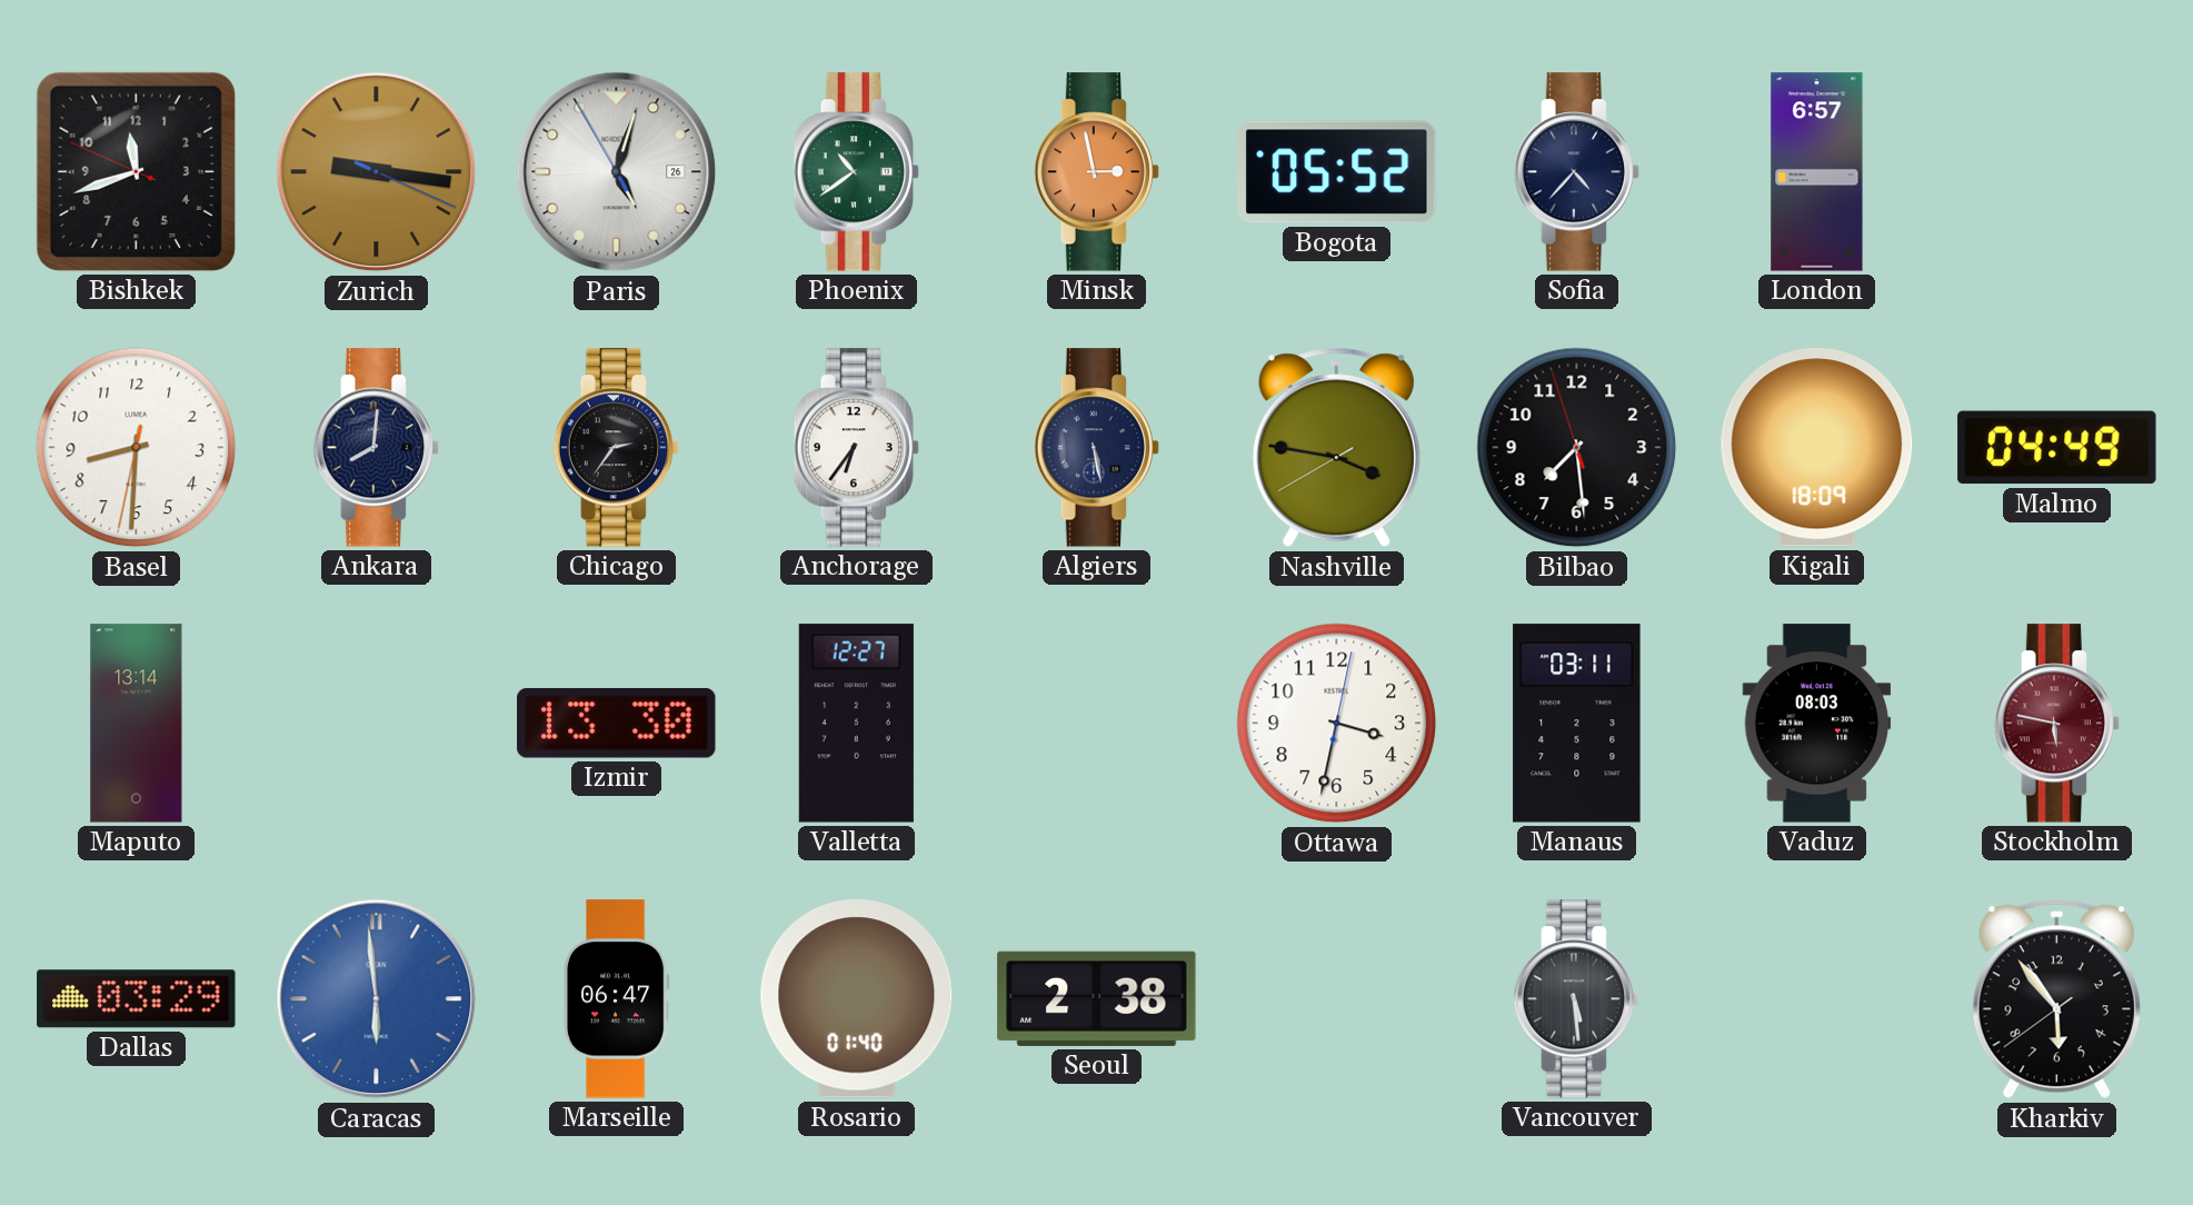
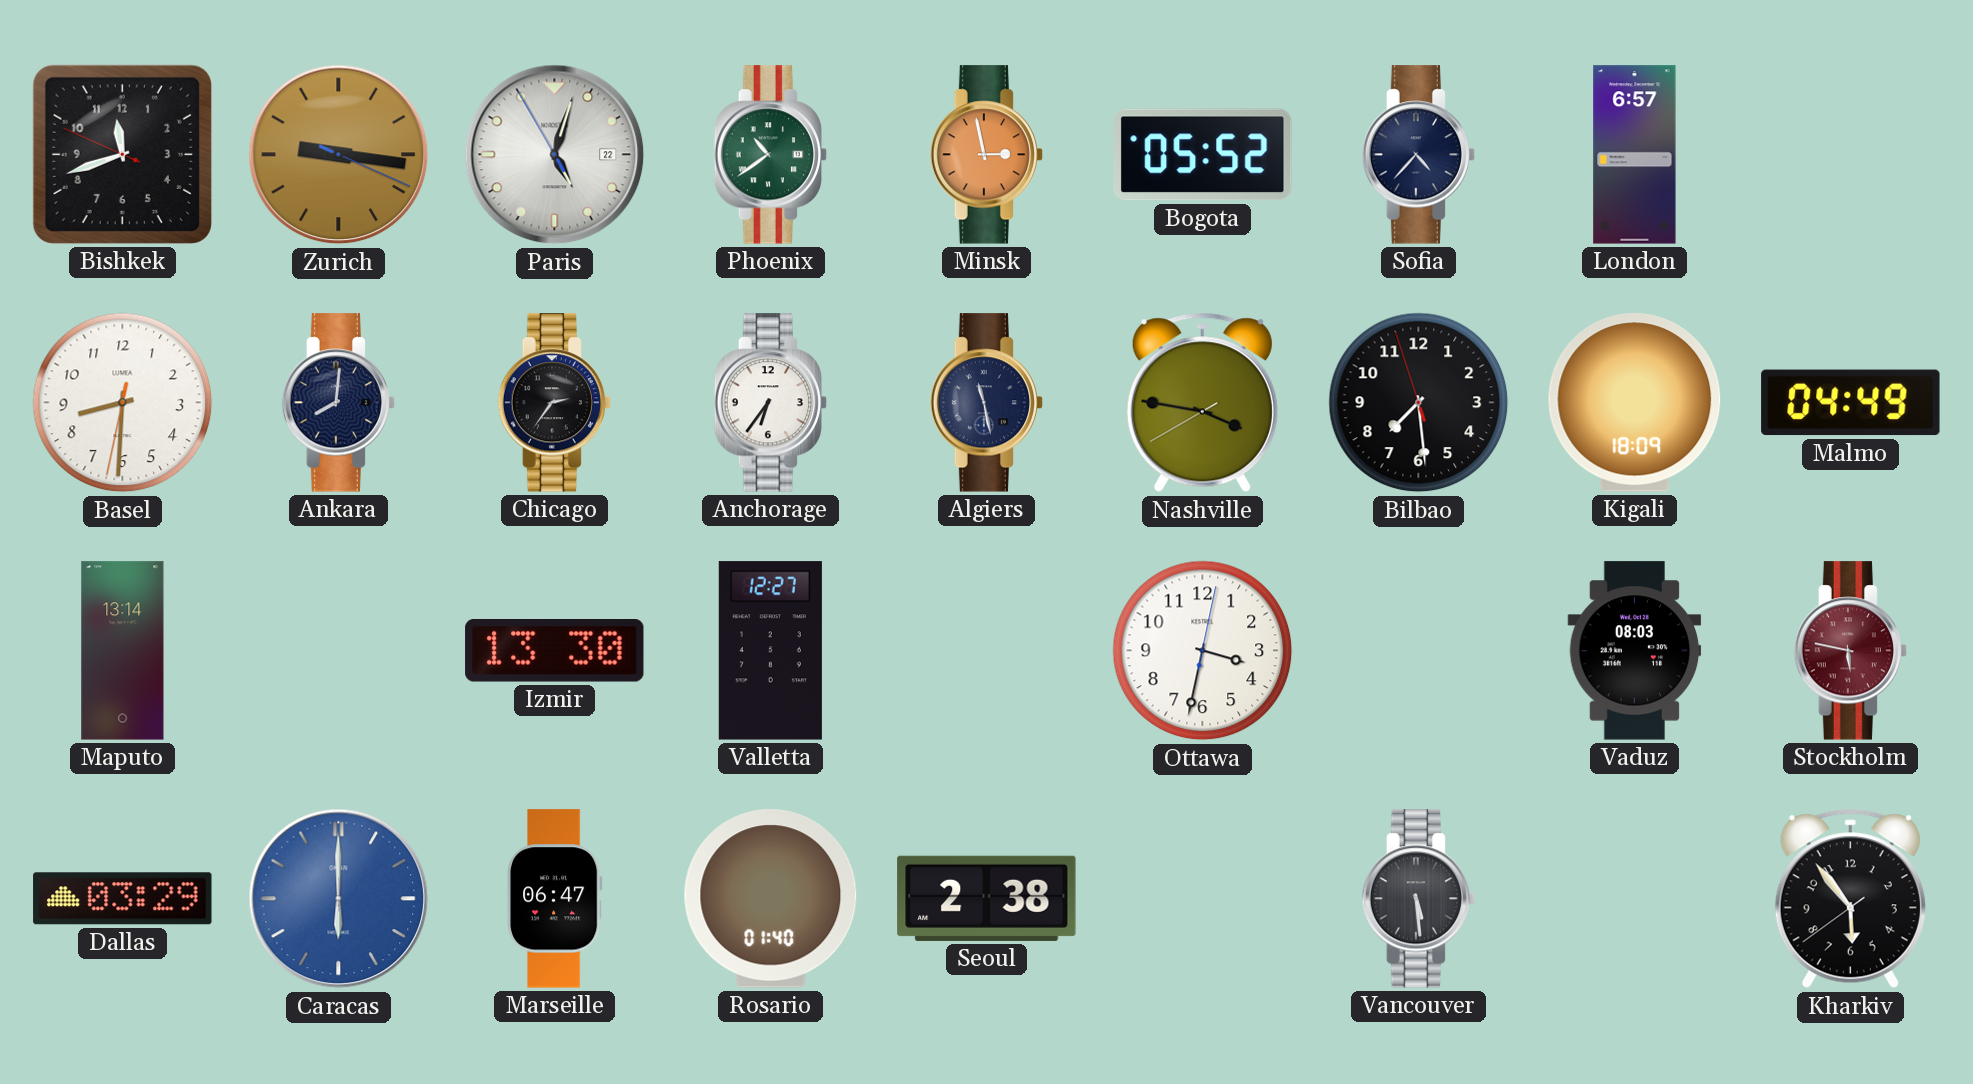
Paris date: 26 -> 22
Algiers: 5:28 -> 11:28
Manaus: 03:11 -> none
Caracas: 5:59 -> 6:00
